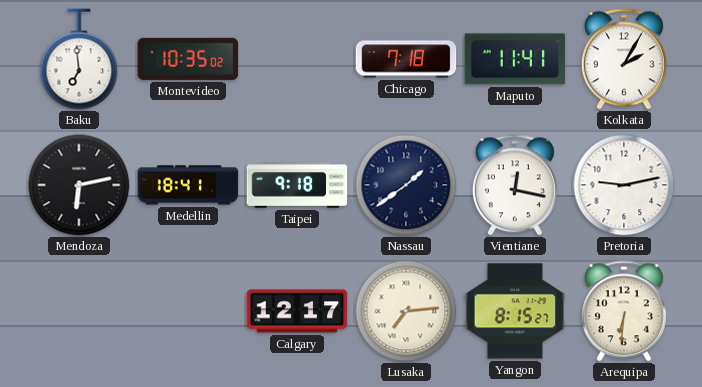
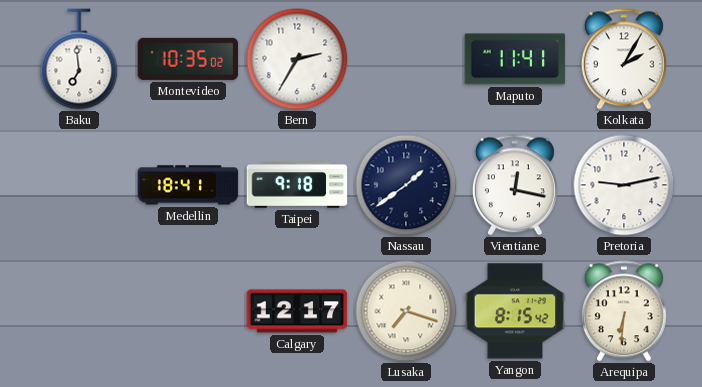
Bern: none -> 2:35
Chicago: 7:18 -> none
Mendoza: 6:13 -> none
Lusaka: 7:14 -> 7:18
Yangon: 8:15:27 -> 8:15:42
